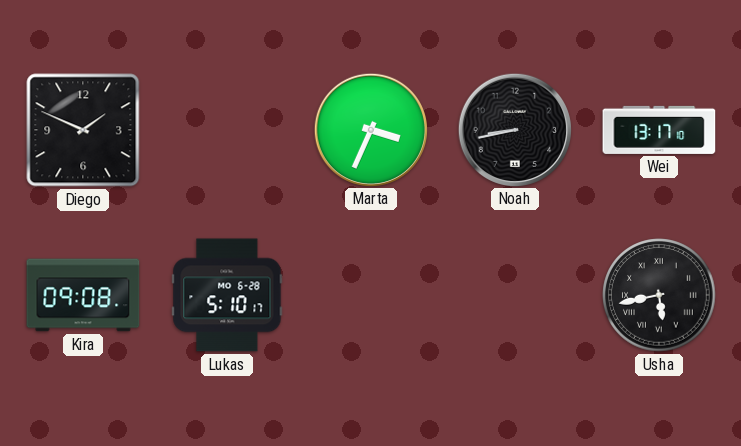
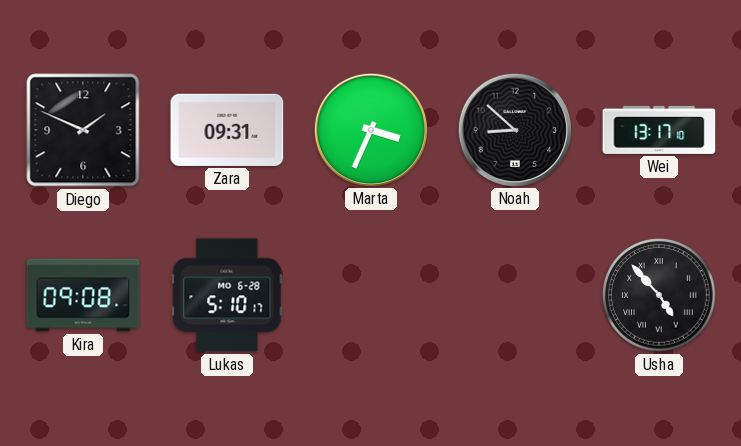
Zara: none -> 09:31
Noah: 8:43 -> 8:52
Usha: 5:43 -> 4:53
